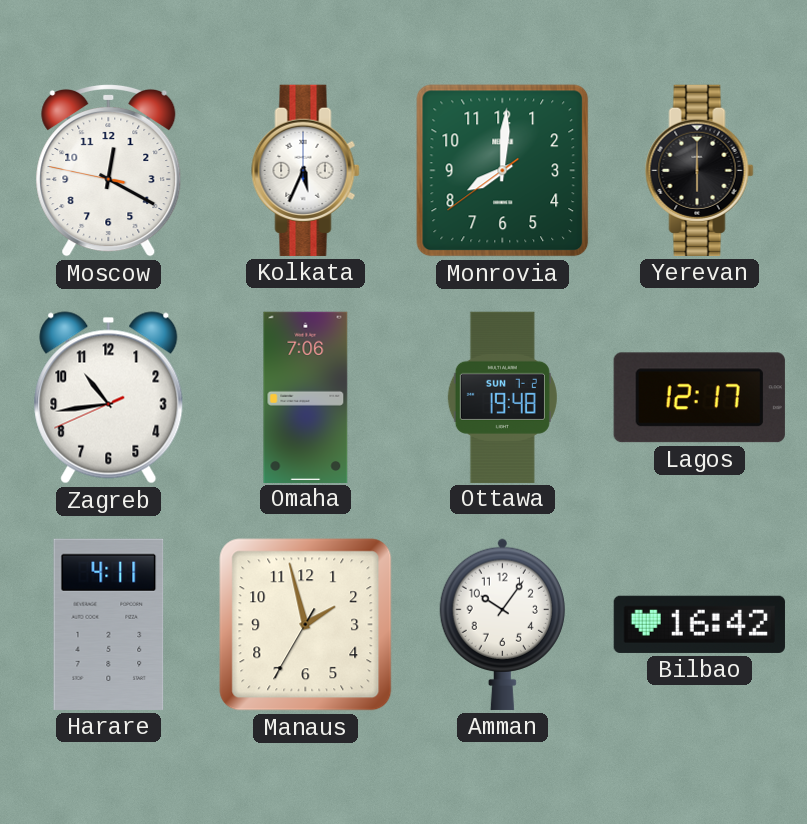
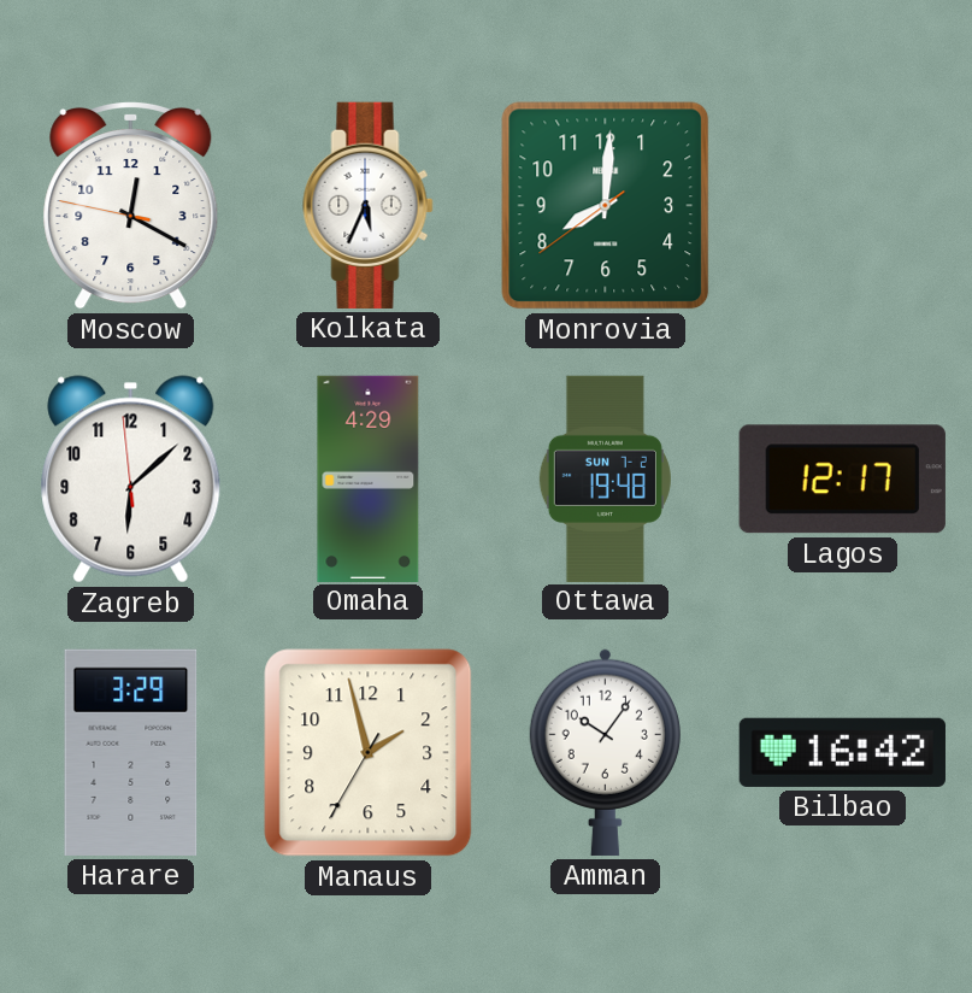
Yerevan: 6:00 -> none
Zagreb: 10:43 -> 6:07
Omaha: 7:06 -> 4:29
Harare: 4:11 -> 3:29
